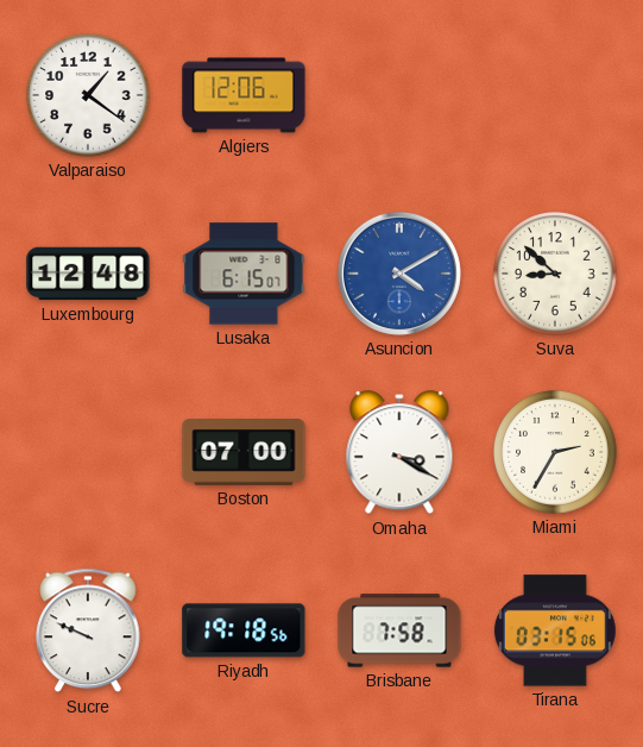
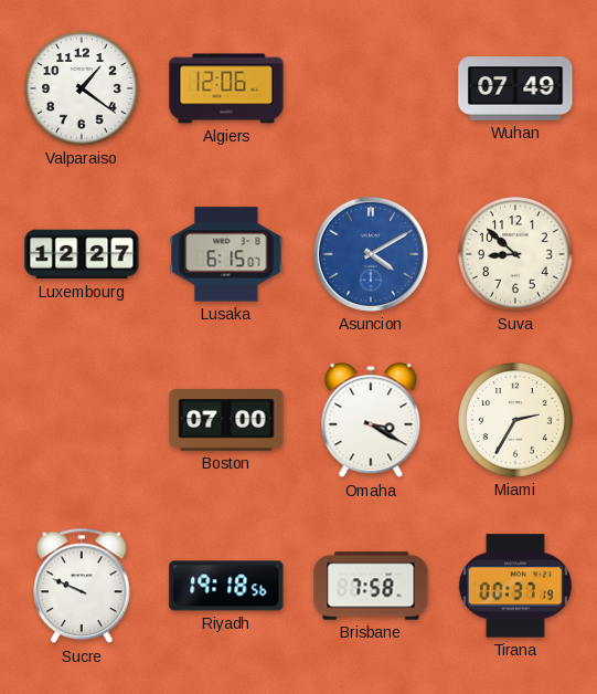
Wuhan: none -> 07:49
Luxembourg: 12:48 -> 12:27
Tirana: 03:15 -> 00:37
